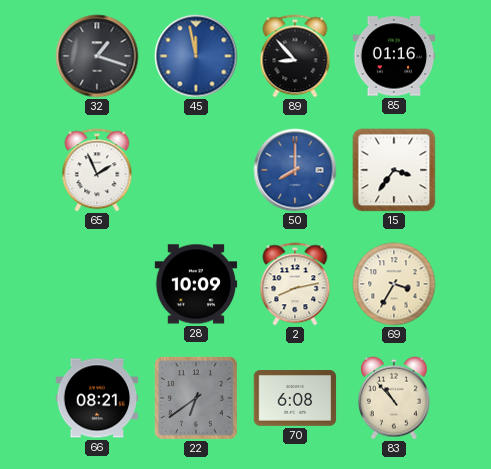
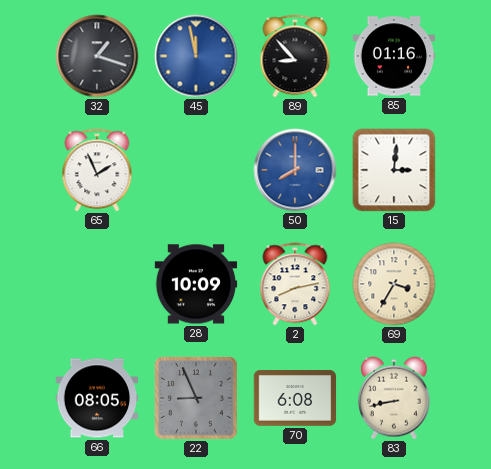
15: 3:36 -> 3:01
66: 08:21 -> 08:05
22: 6:39 -> 8:56
83: 10:53 -> 8:43
